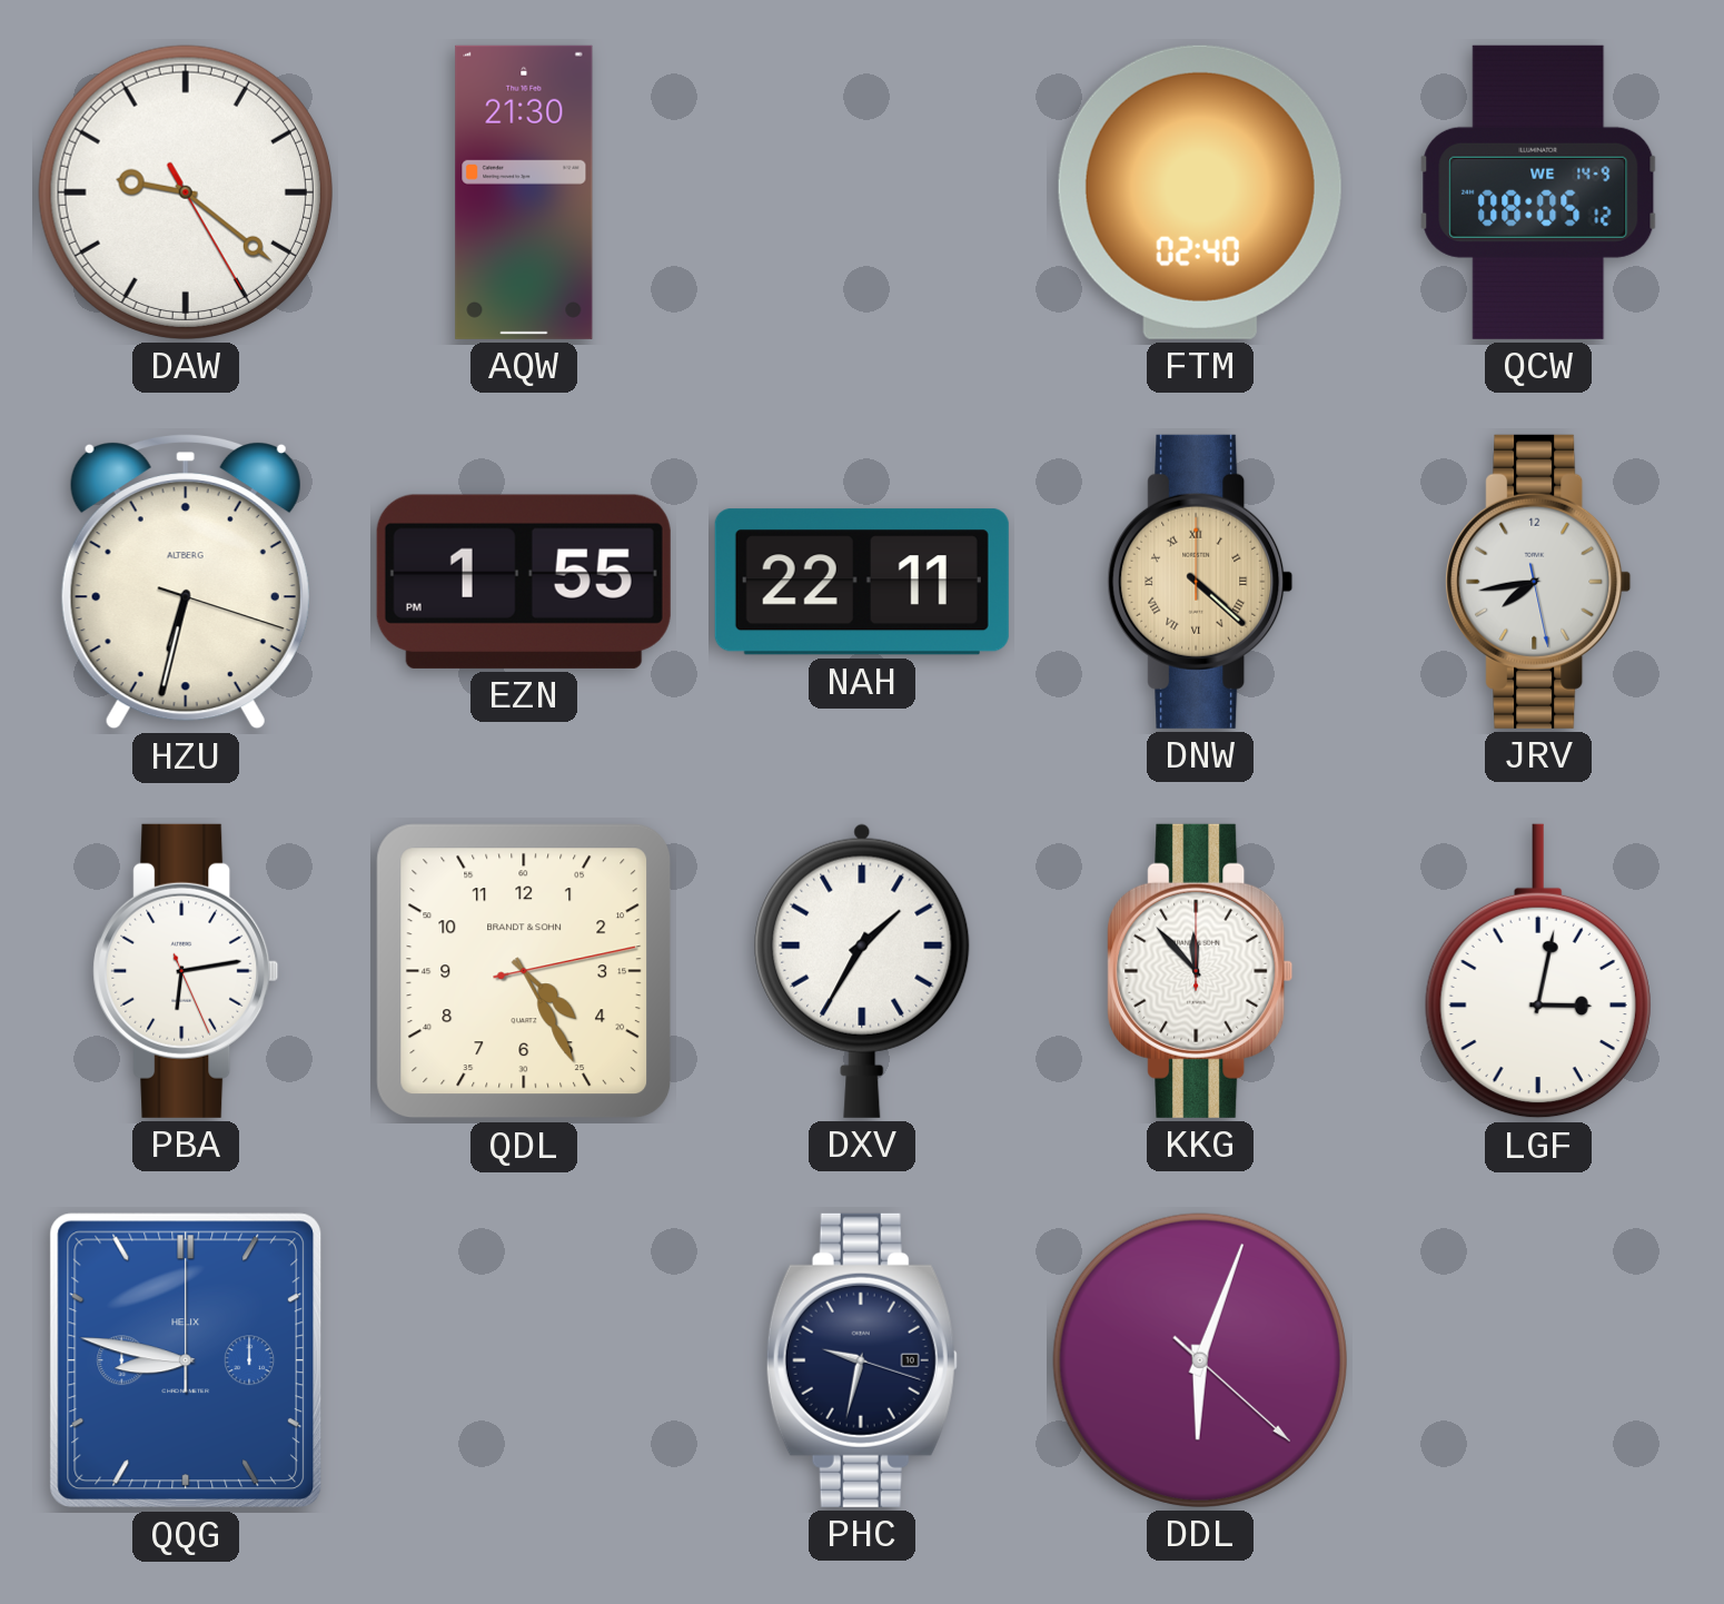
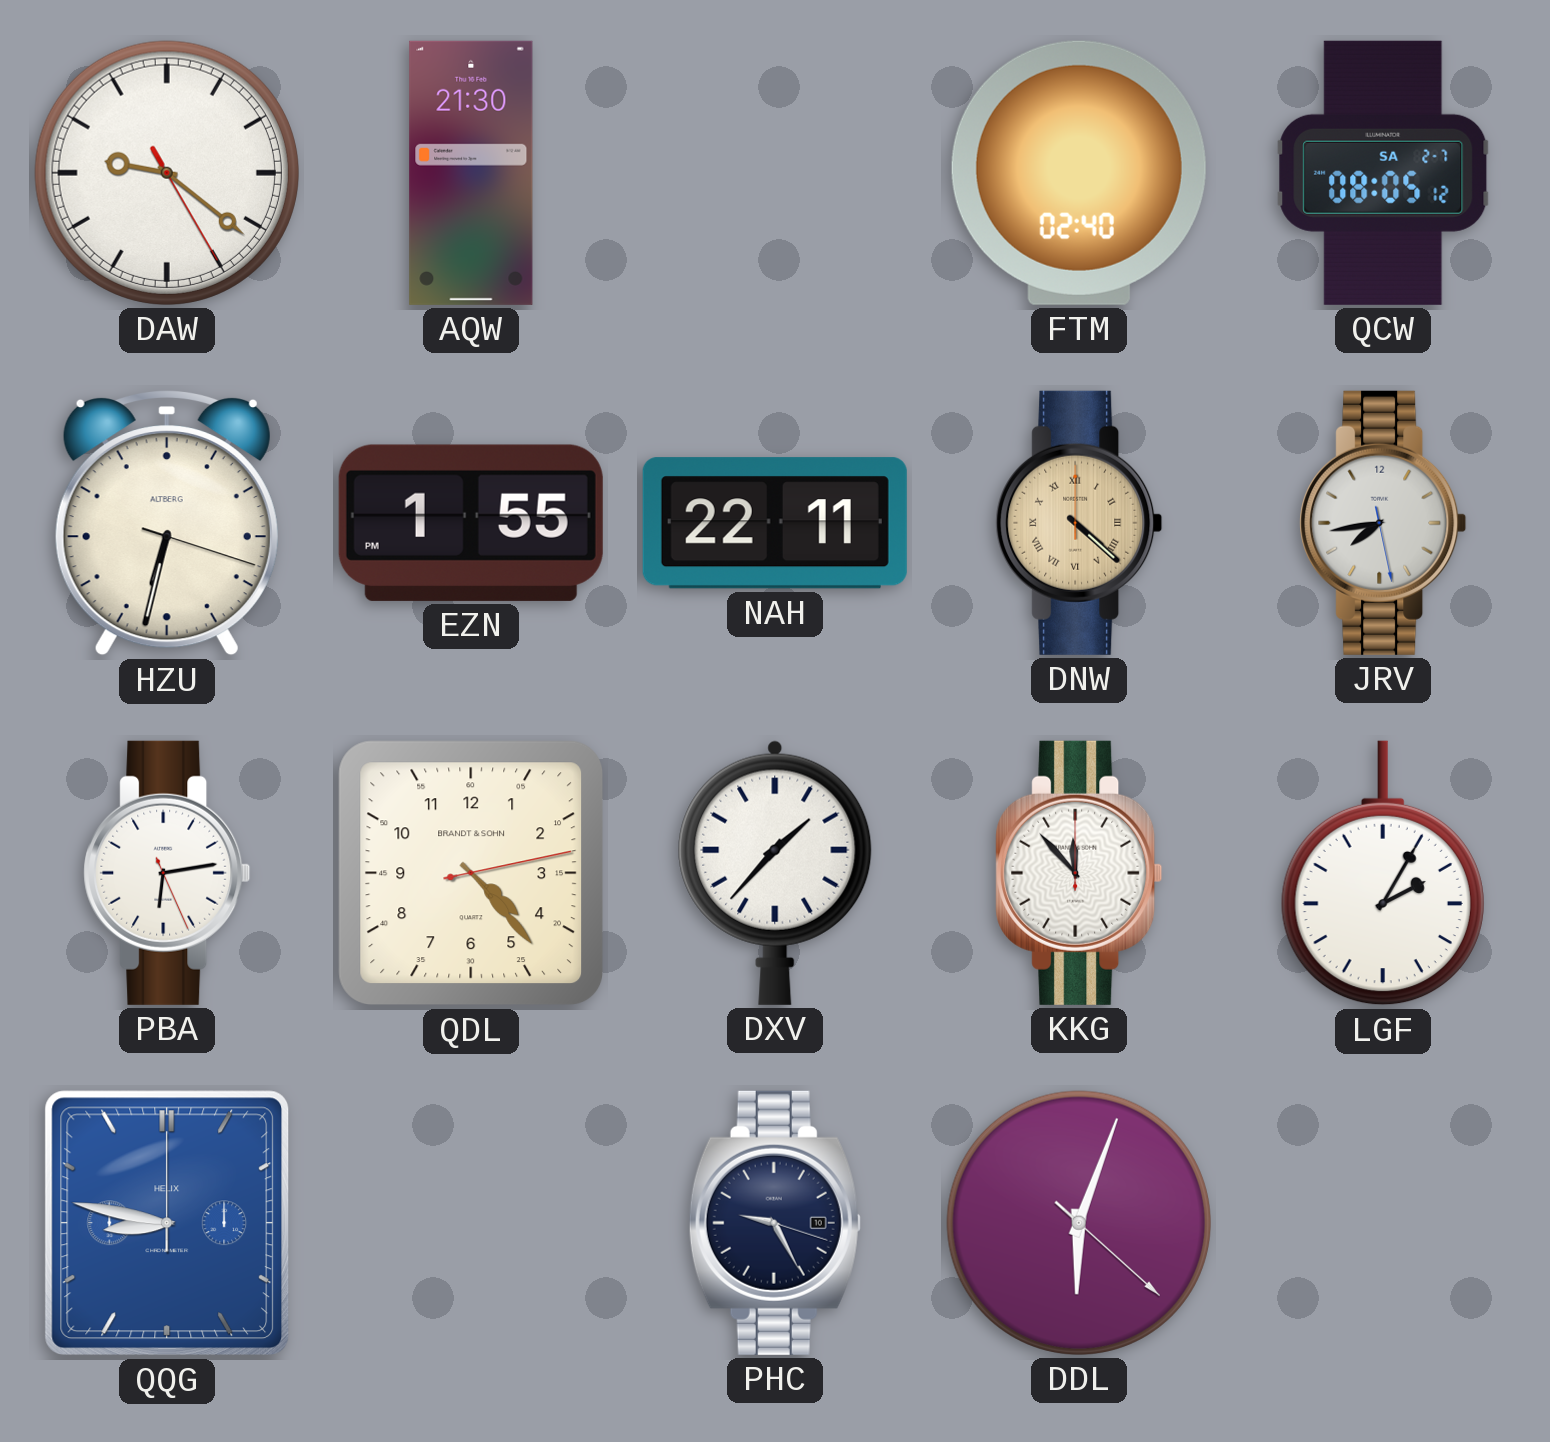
QCW date: WE 14-9 -> SA 2-7
QDL: 4:25 -> 4:23
DXV: 1:35 -> 1:37
LGF: 3:02 -> 2:05
PHC: 9:32 -> 9:25
